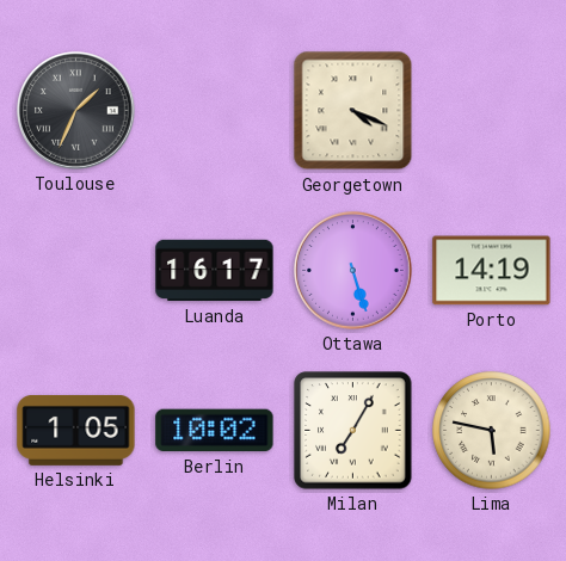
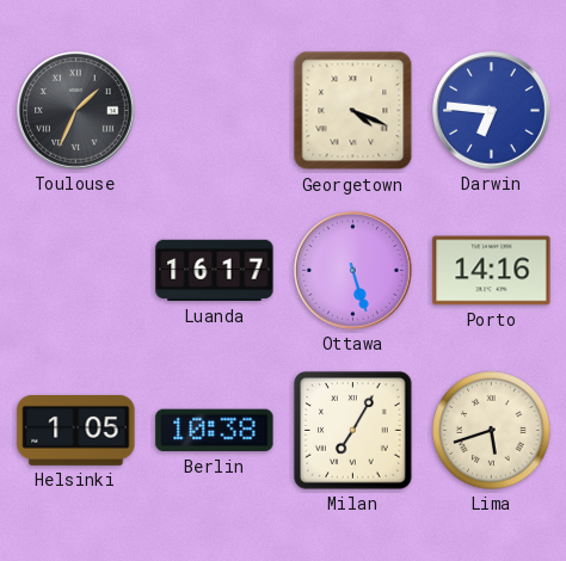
Darwin: none -> 6:46
Porto: 14:19 -> 14:16
Berlin: 10:02 -> 10:38
Lima: 5:47 -> 5:42
